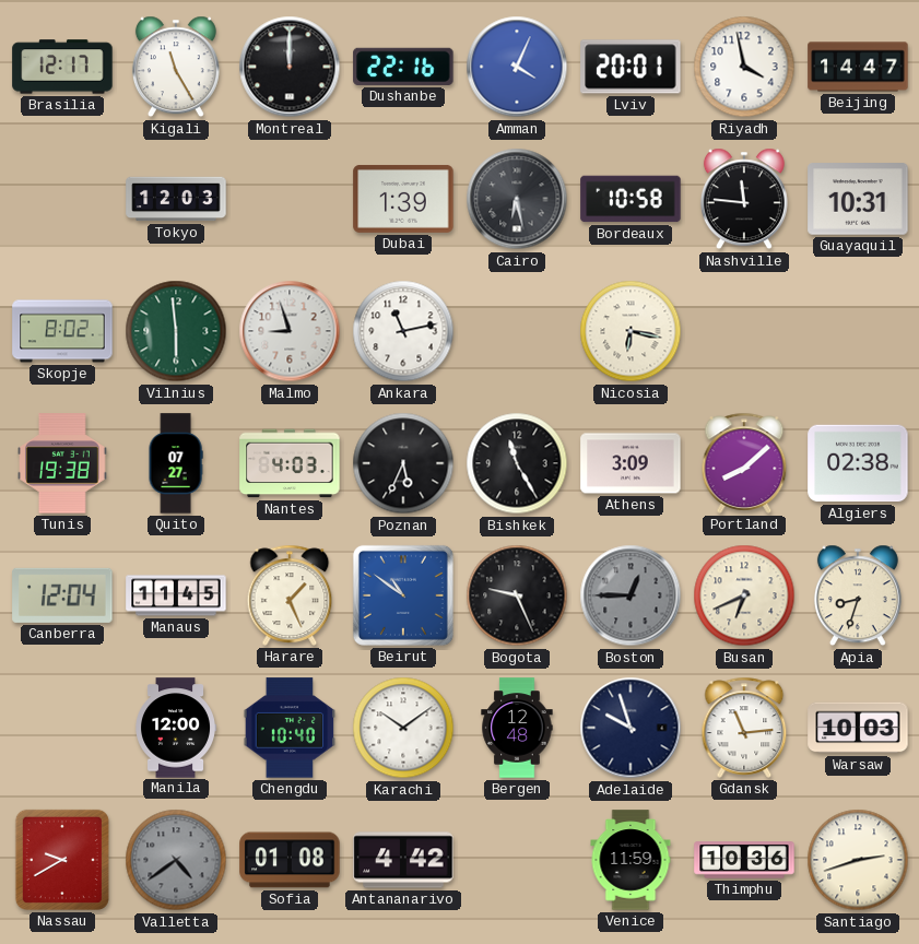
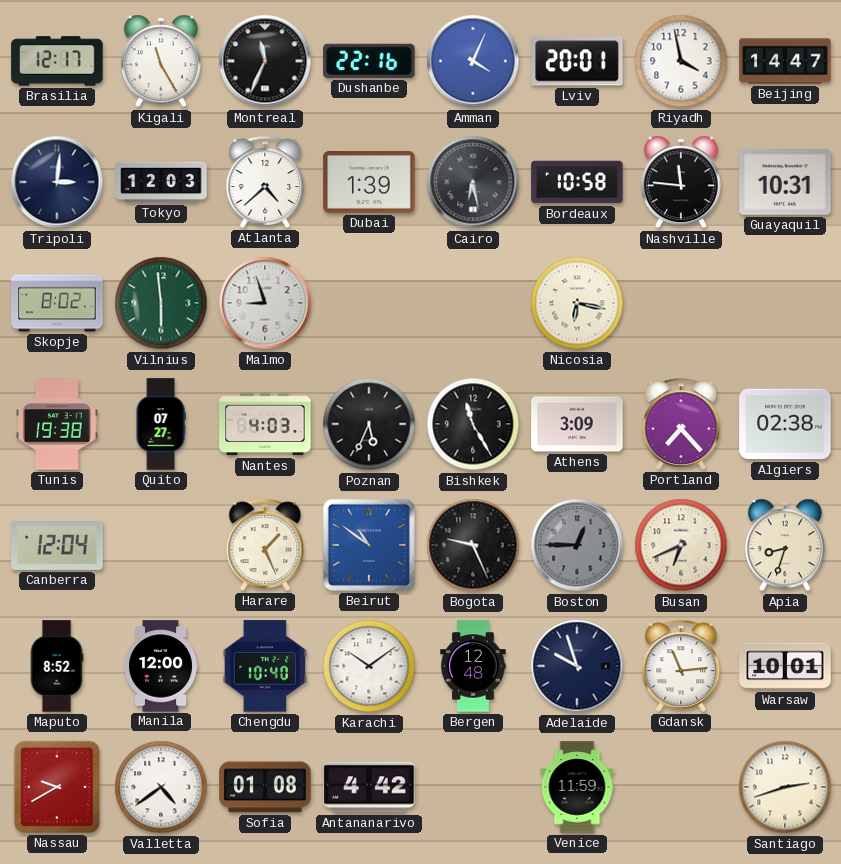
Montreal: 12:00 -> 11:34
Tripoli: none -> 3:01
Atlanta: none -> 4:38
Ankara: 11:13 -> none
Portland: 8:08 -> 7:23
Manaus: 11:45 -> none
Maputo: none -> 8:52
Warsaw: 10:03 -> 10:01
Valletta dial: grey -> white
Thimphu: 10:36 -> none
